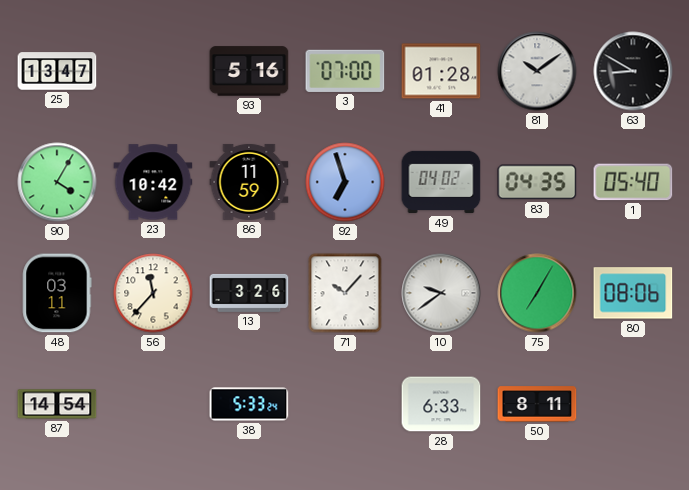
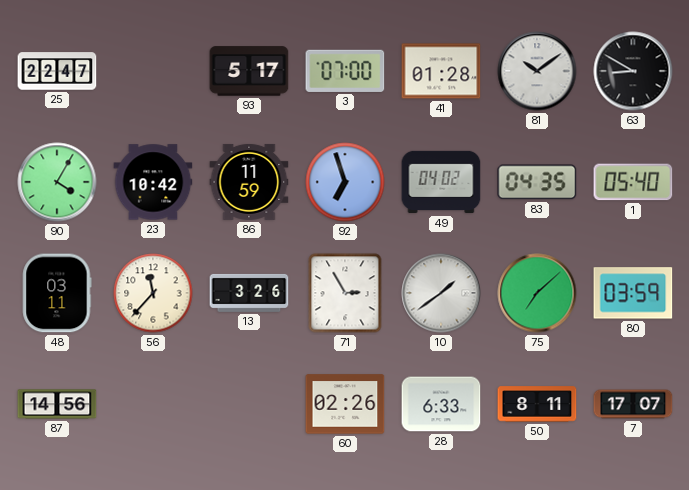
25: 13:47 -> 22:47
93: 5:16 -> 5:17
71: 10:07 -> 2:55
10: 9:39 -> 1:39
75: 7:05 -> 7:08
80: 08:06 -> 03:59
87: 14:54 -> 14:56
38: 5:33 -> none
60: none -> 02:26
7: none -> 17:07
